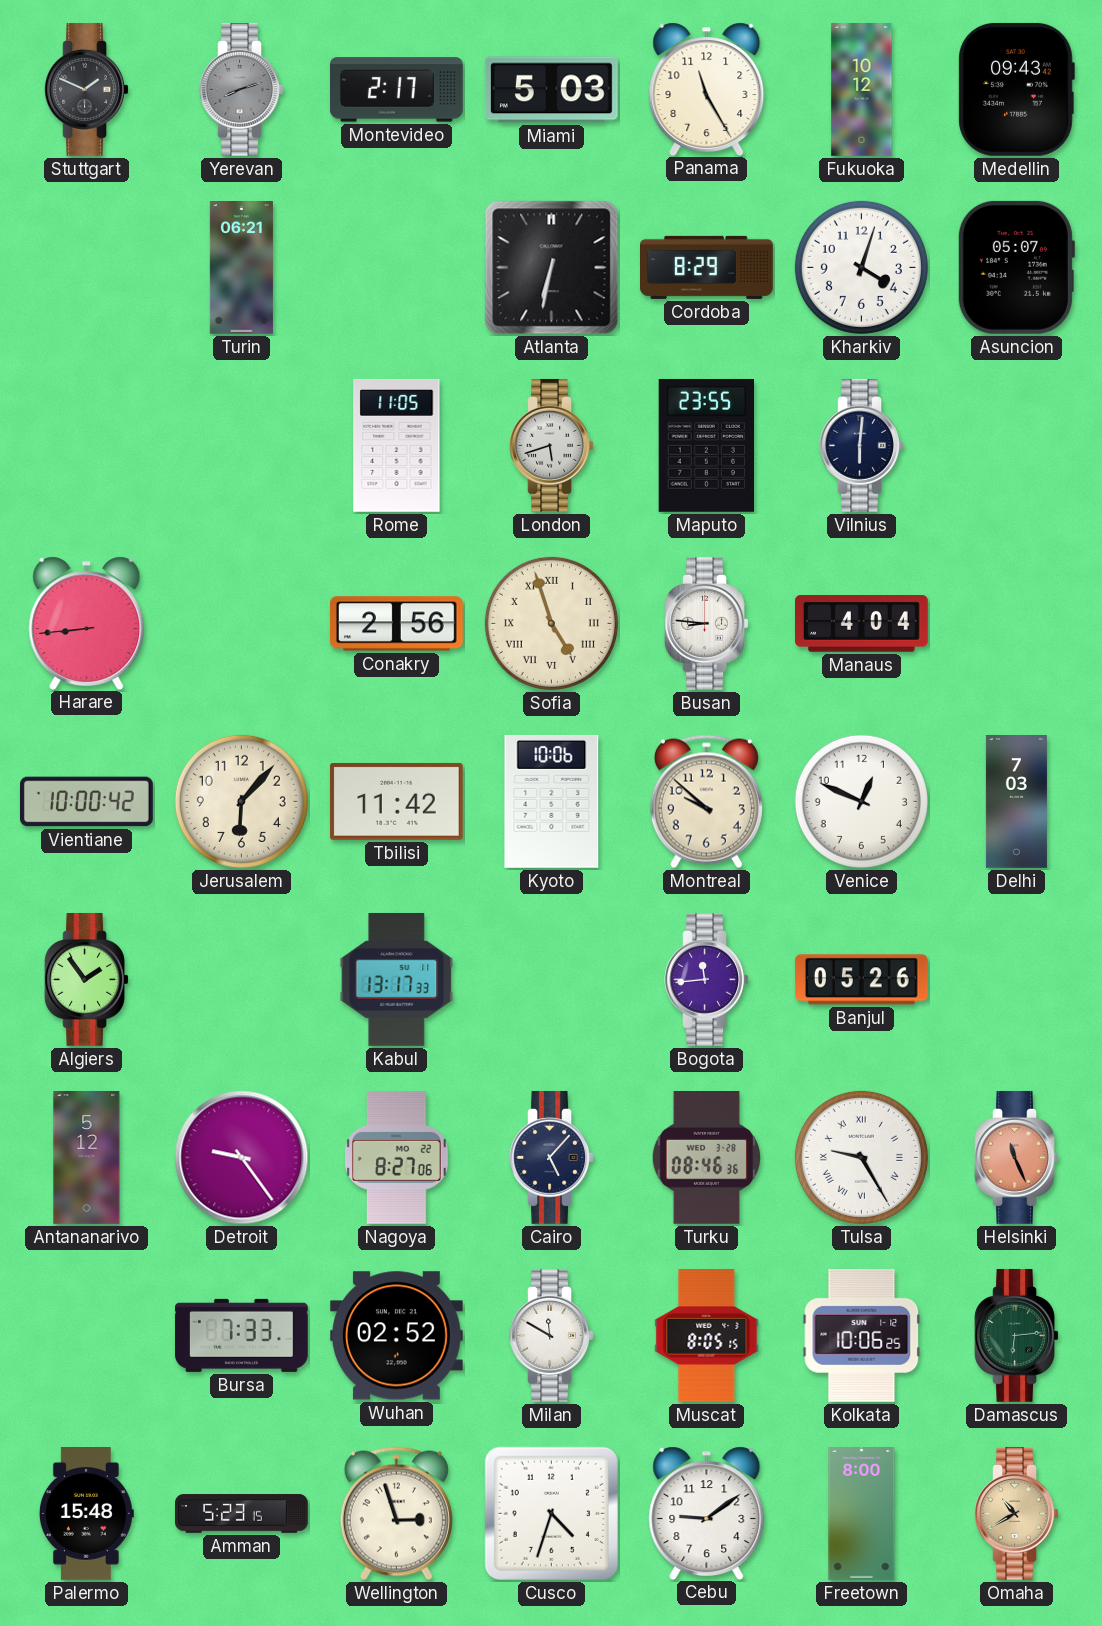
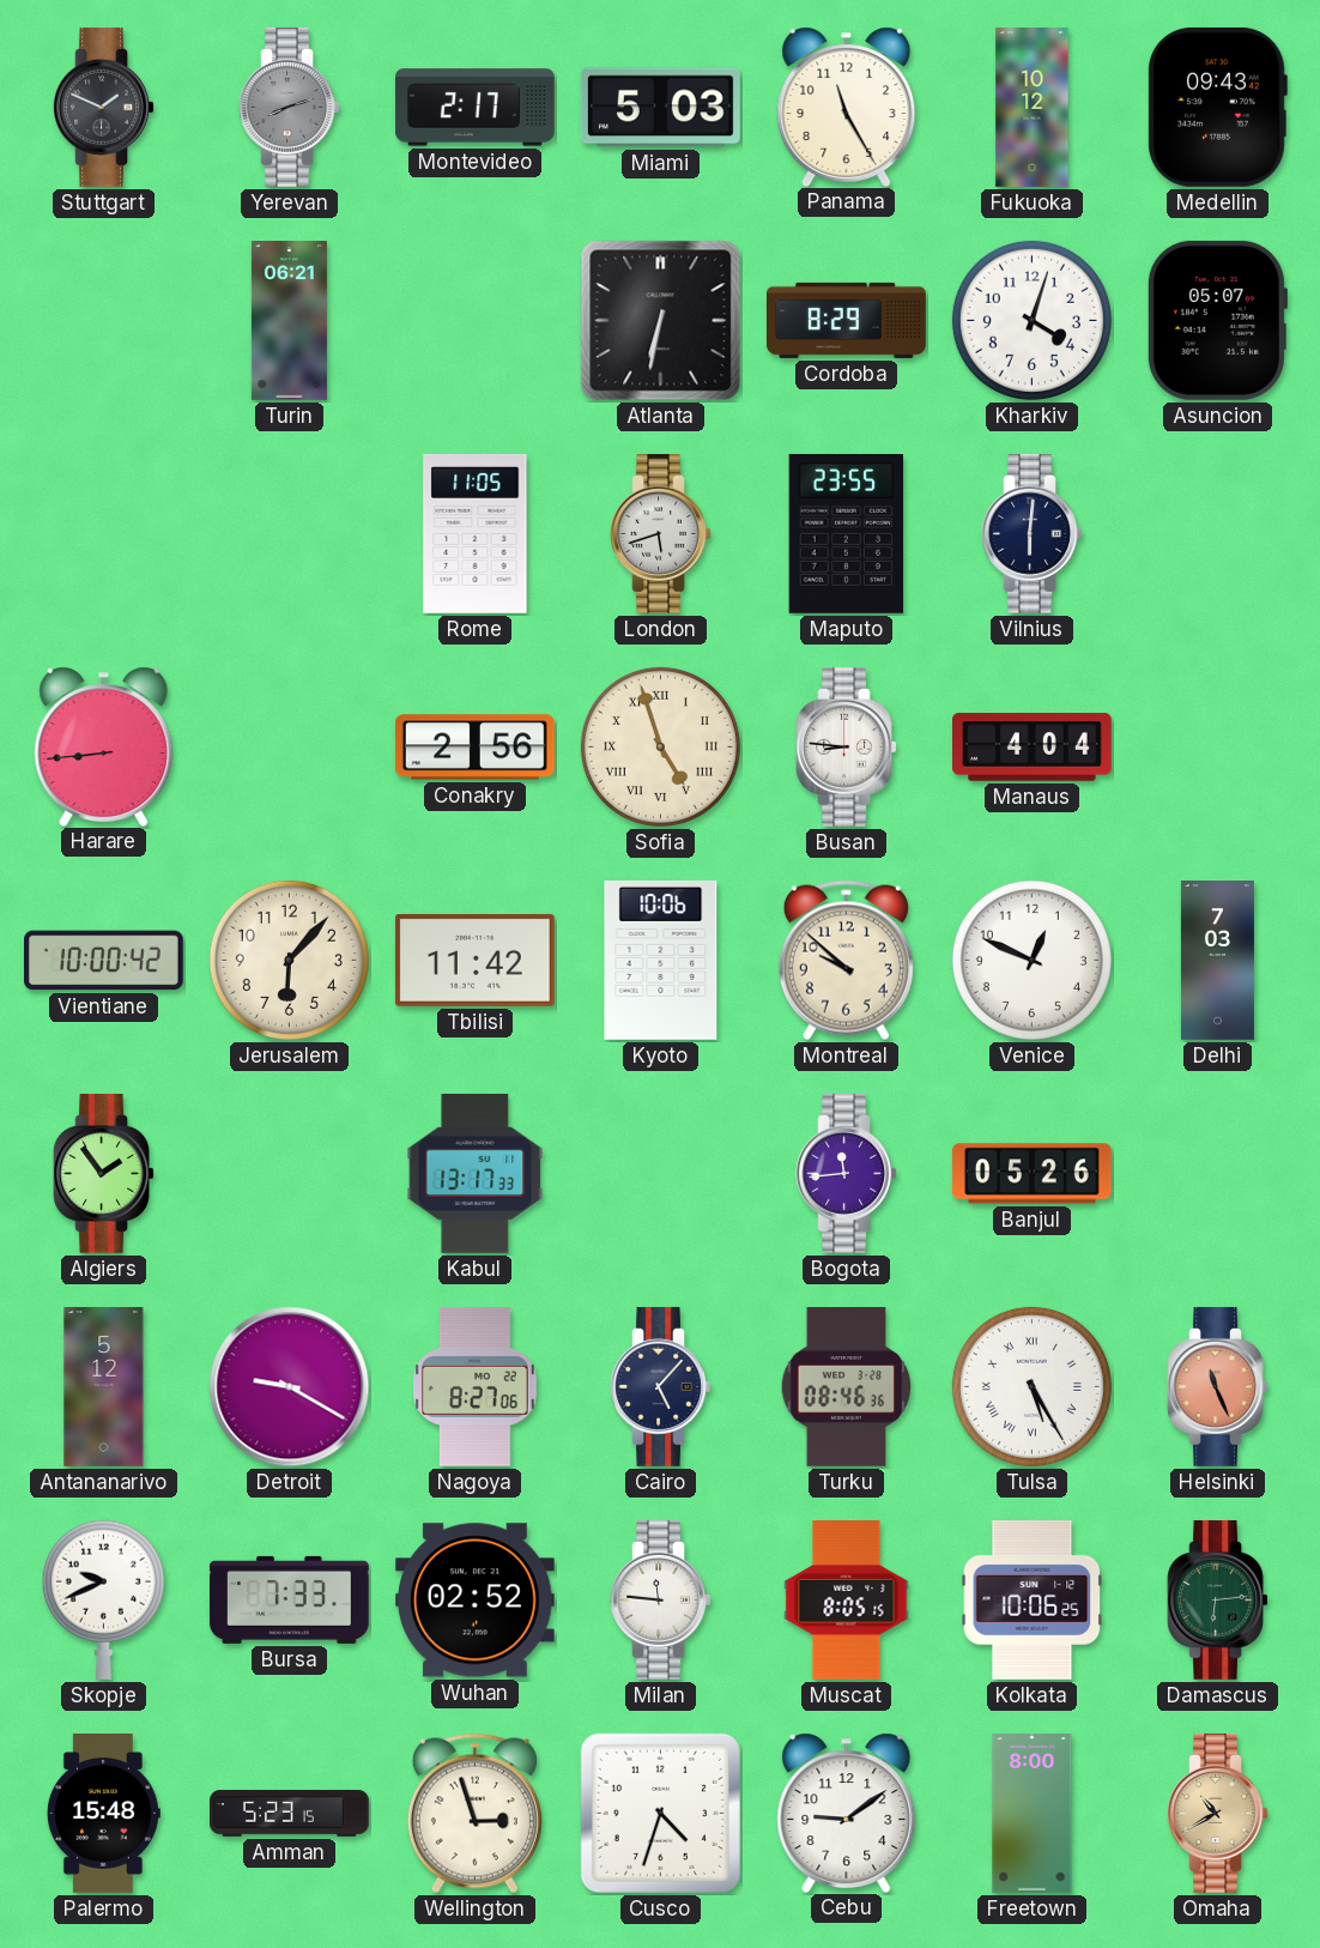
Detroit: 9:24 -> 9:20
Tulsa: 9:25 -> 5:25
Skopje: none -> 9:41
Milan: 11:50 -> 11:46
